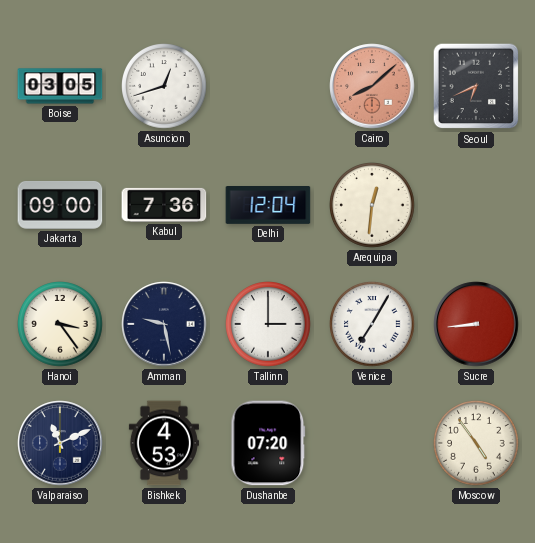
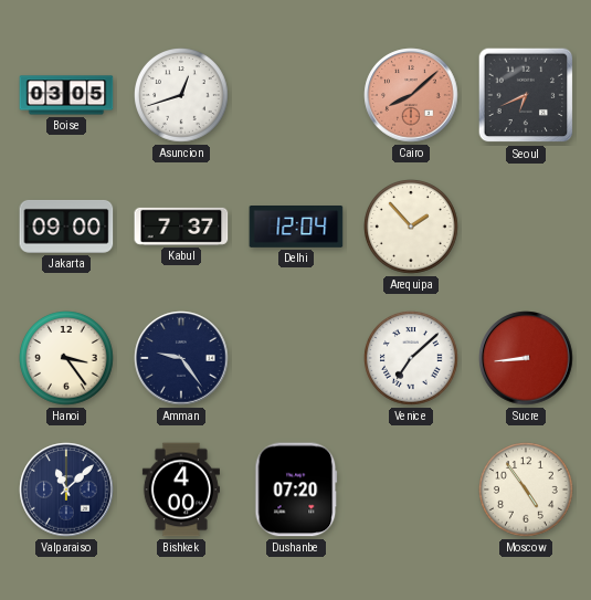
Kabul: 7:36 -> 7:37
Arequipa: 12:31 -> 1:53
Amman: 9:28 -> 9:24
Tallinn: 3:00 -> none
Venice: 7:05 -> 7:08
Valparaiso: 11:11 -> 11:08
Bishkek: 4:53 -> 4:00
